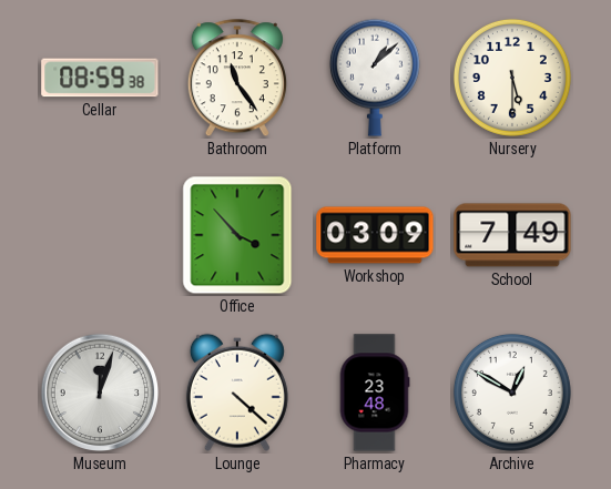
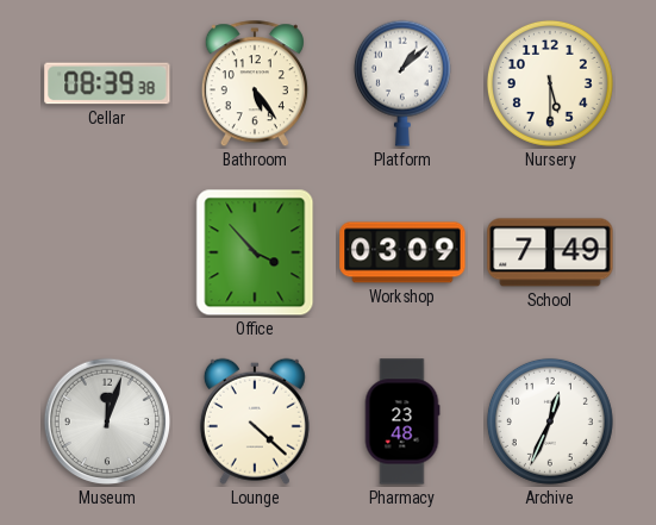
Cellar: 08:59 -> 08:39
Bathroom: 11:24 -> 5:24
Archive: 12:50 -> 12:34
